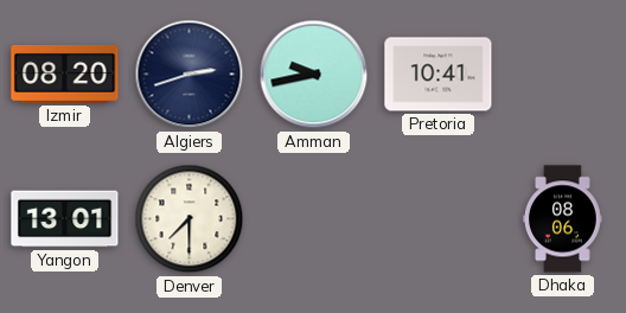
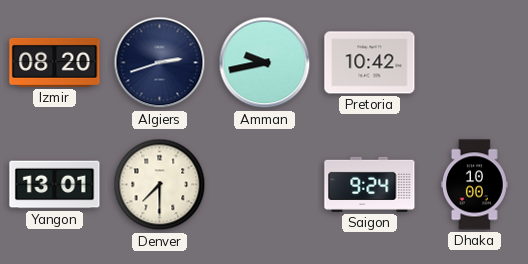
Pretoria: 10:41 -> 10:42
Saigon: none -> 9:24
Dhaka: 08:06 -> 10:00
